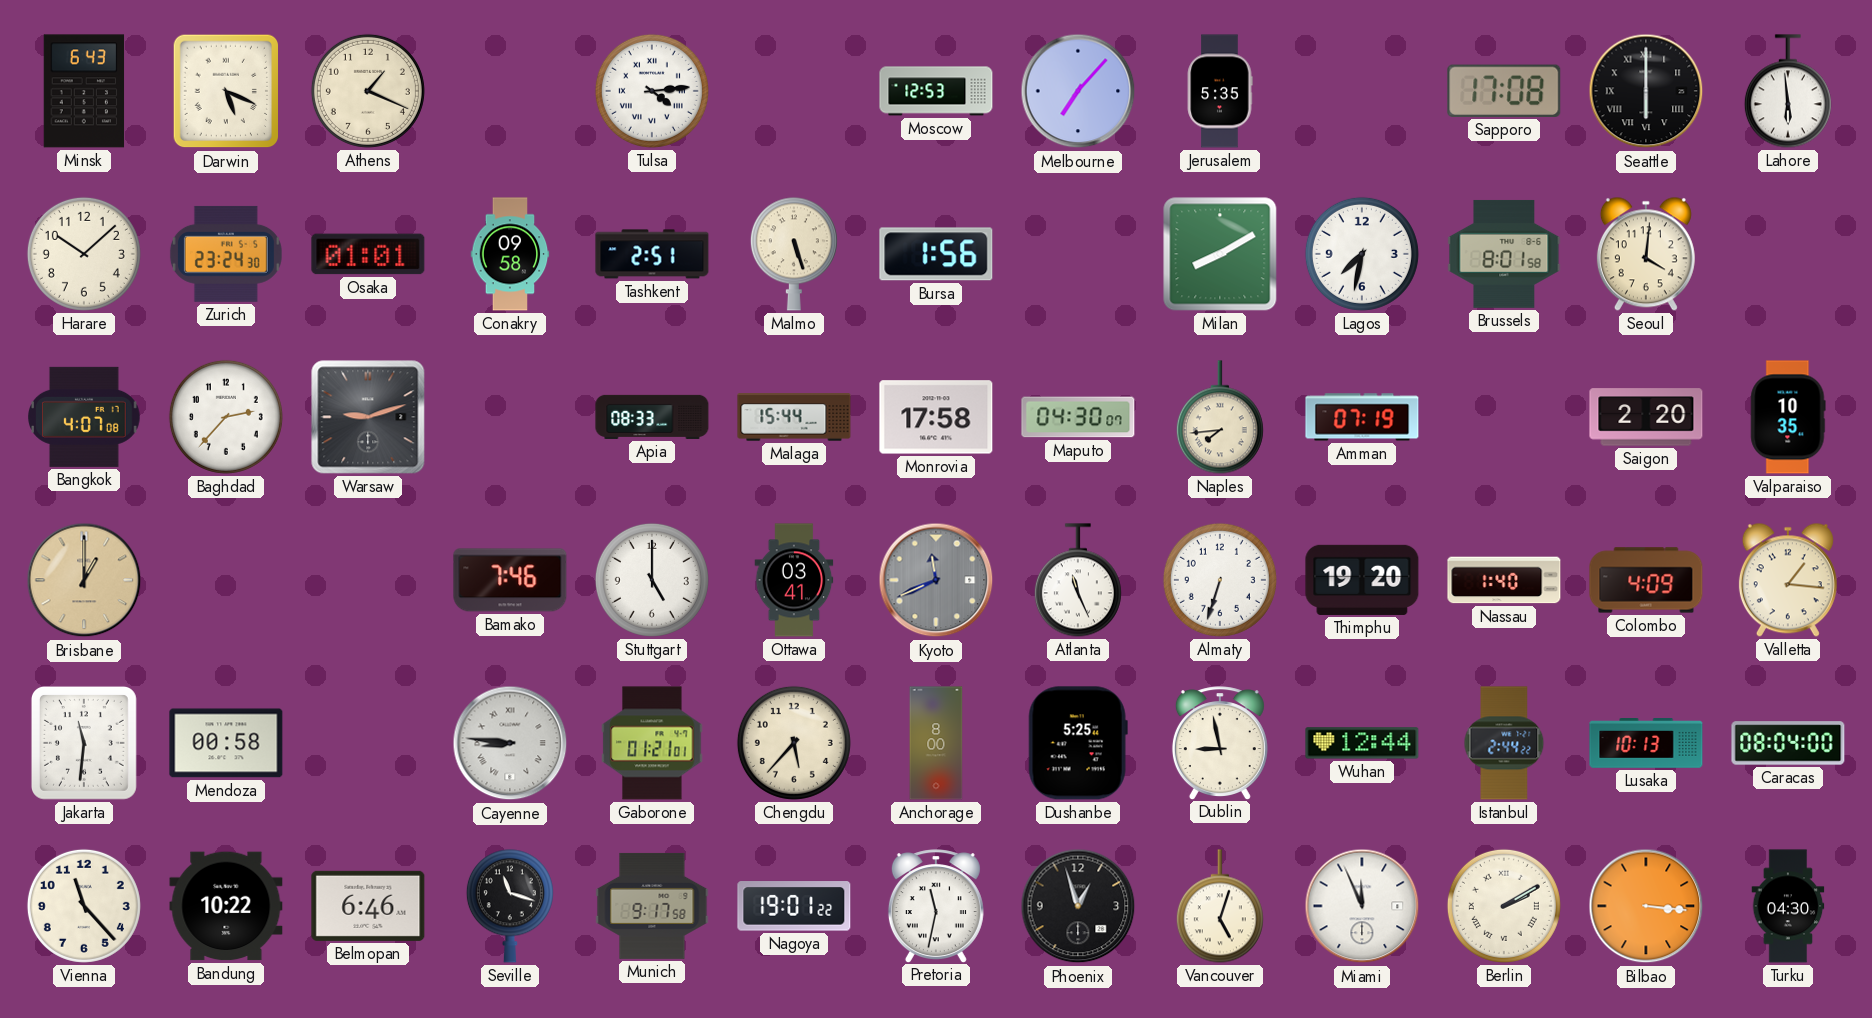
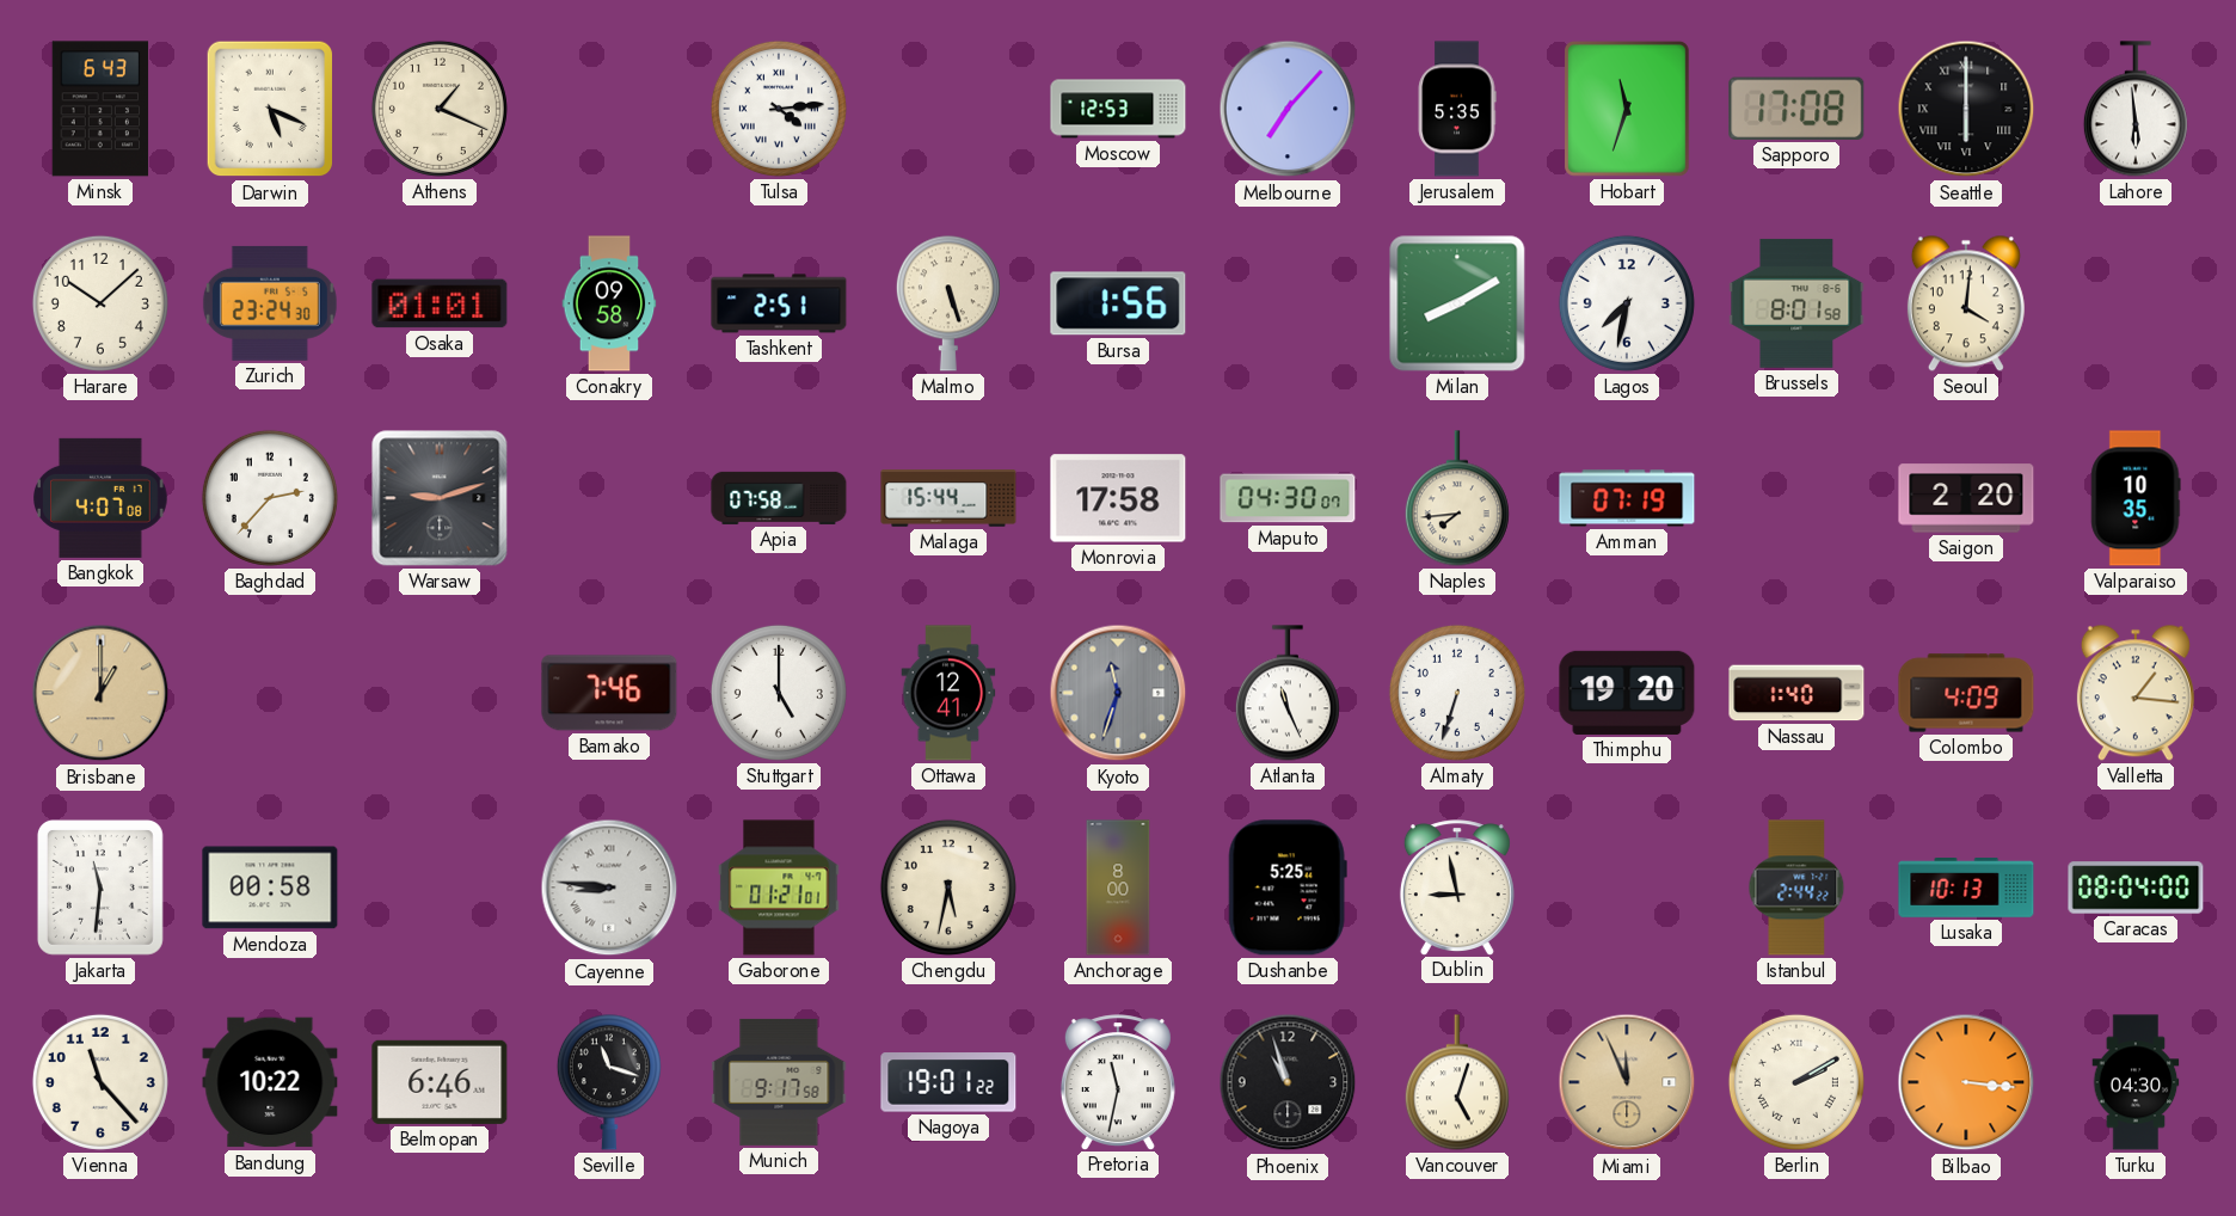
Hobart: none -> 11:33
Apia: 08:33 -> 07:58
Ottawa: 03:41 -> 12:41
Kyoto: 11:41 -> 11:33
Chengdu: 5:37 -> 5:32
Wuhan: 12:44 -> none
Phoenix: 12:57 -> 10:57
Miami dial: white -> champagne
